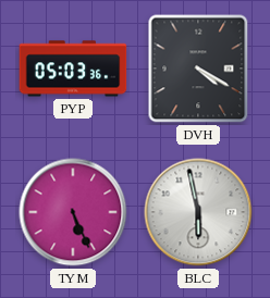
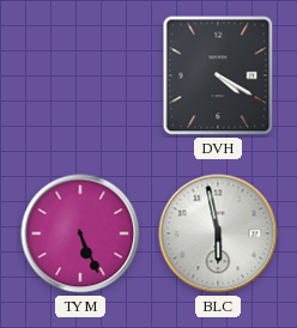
PYP: 05:03 -> none
